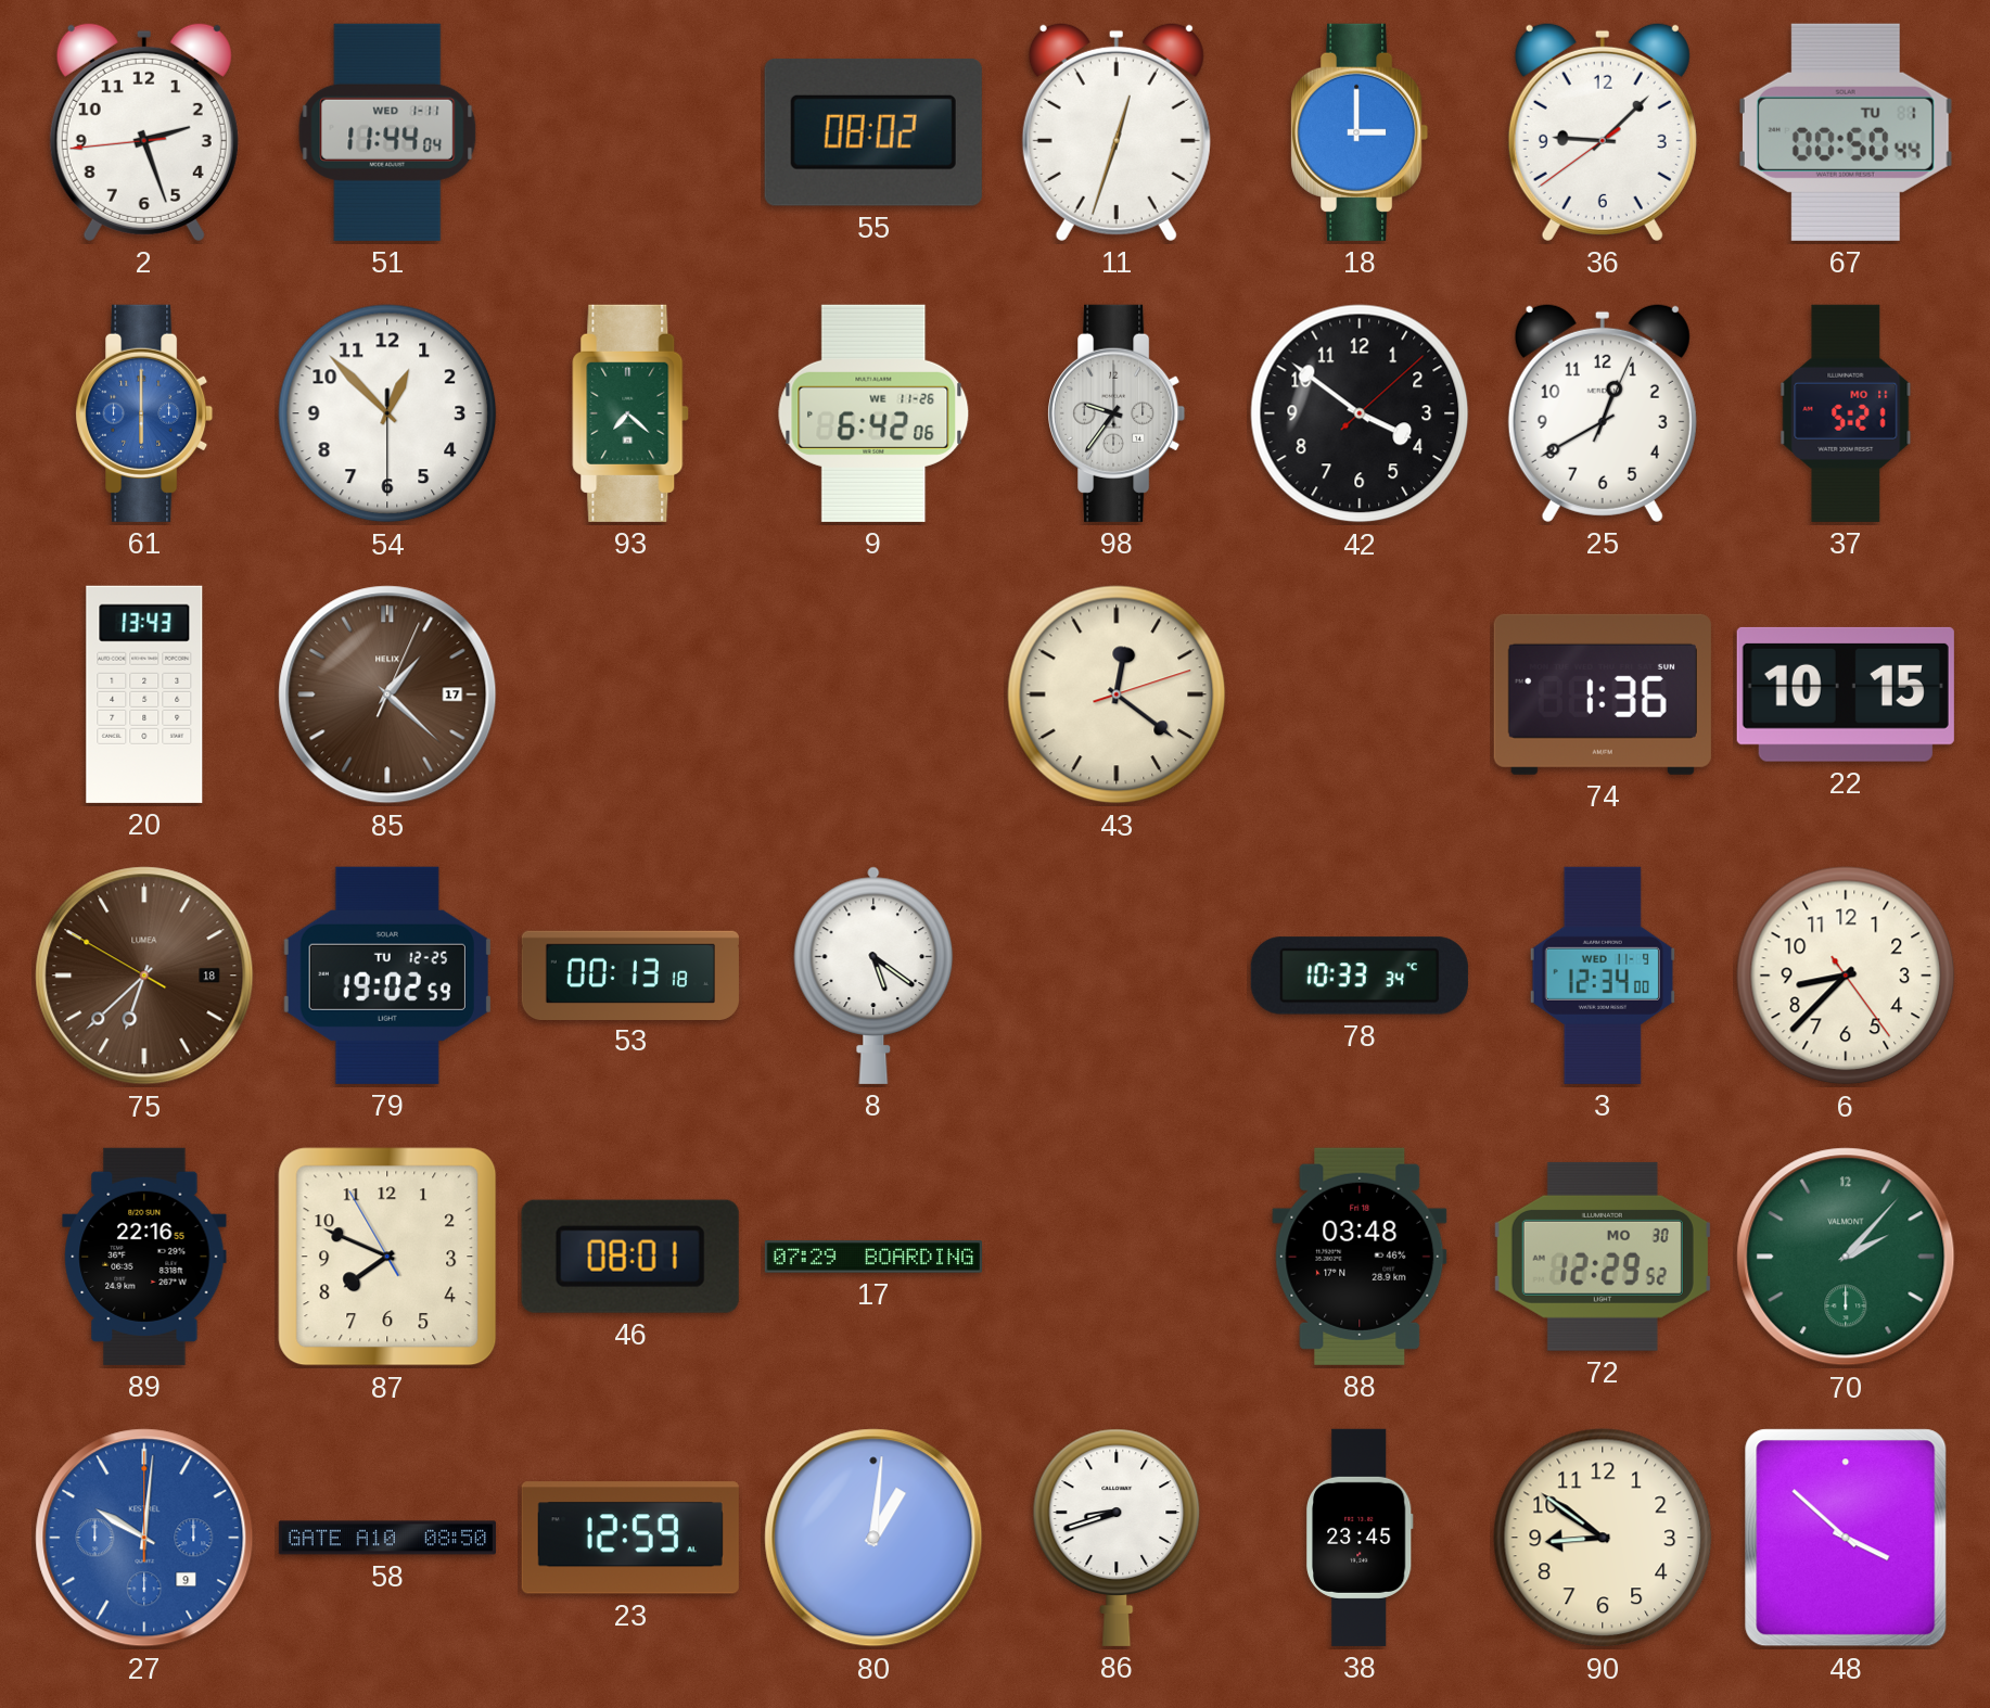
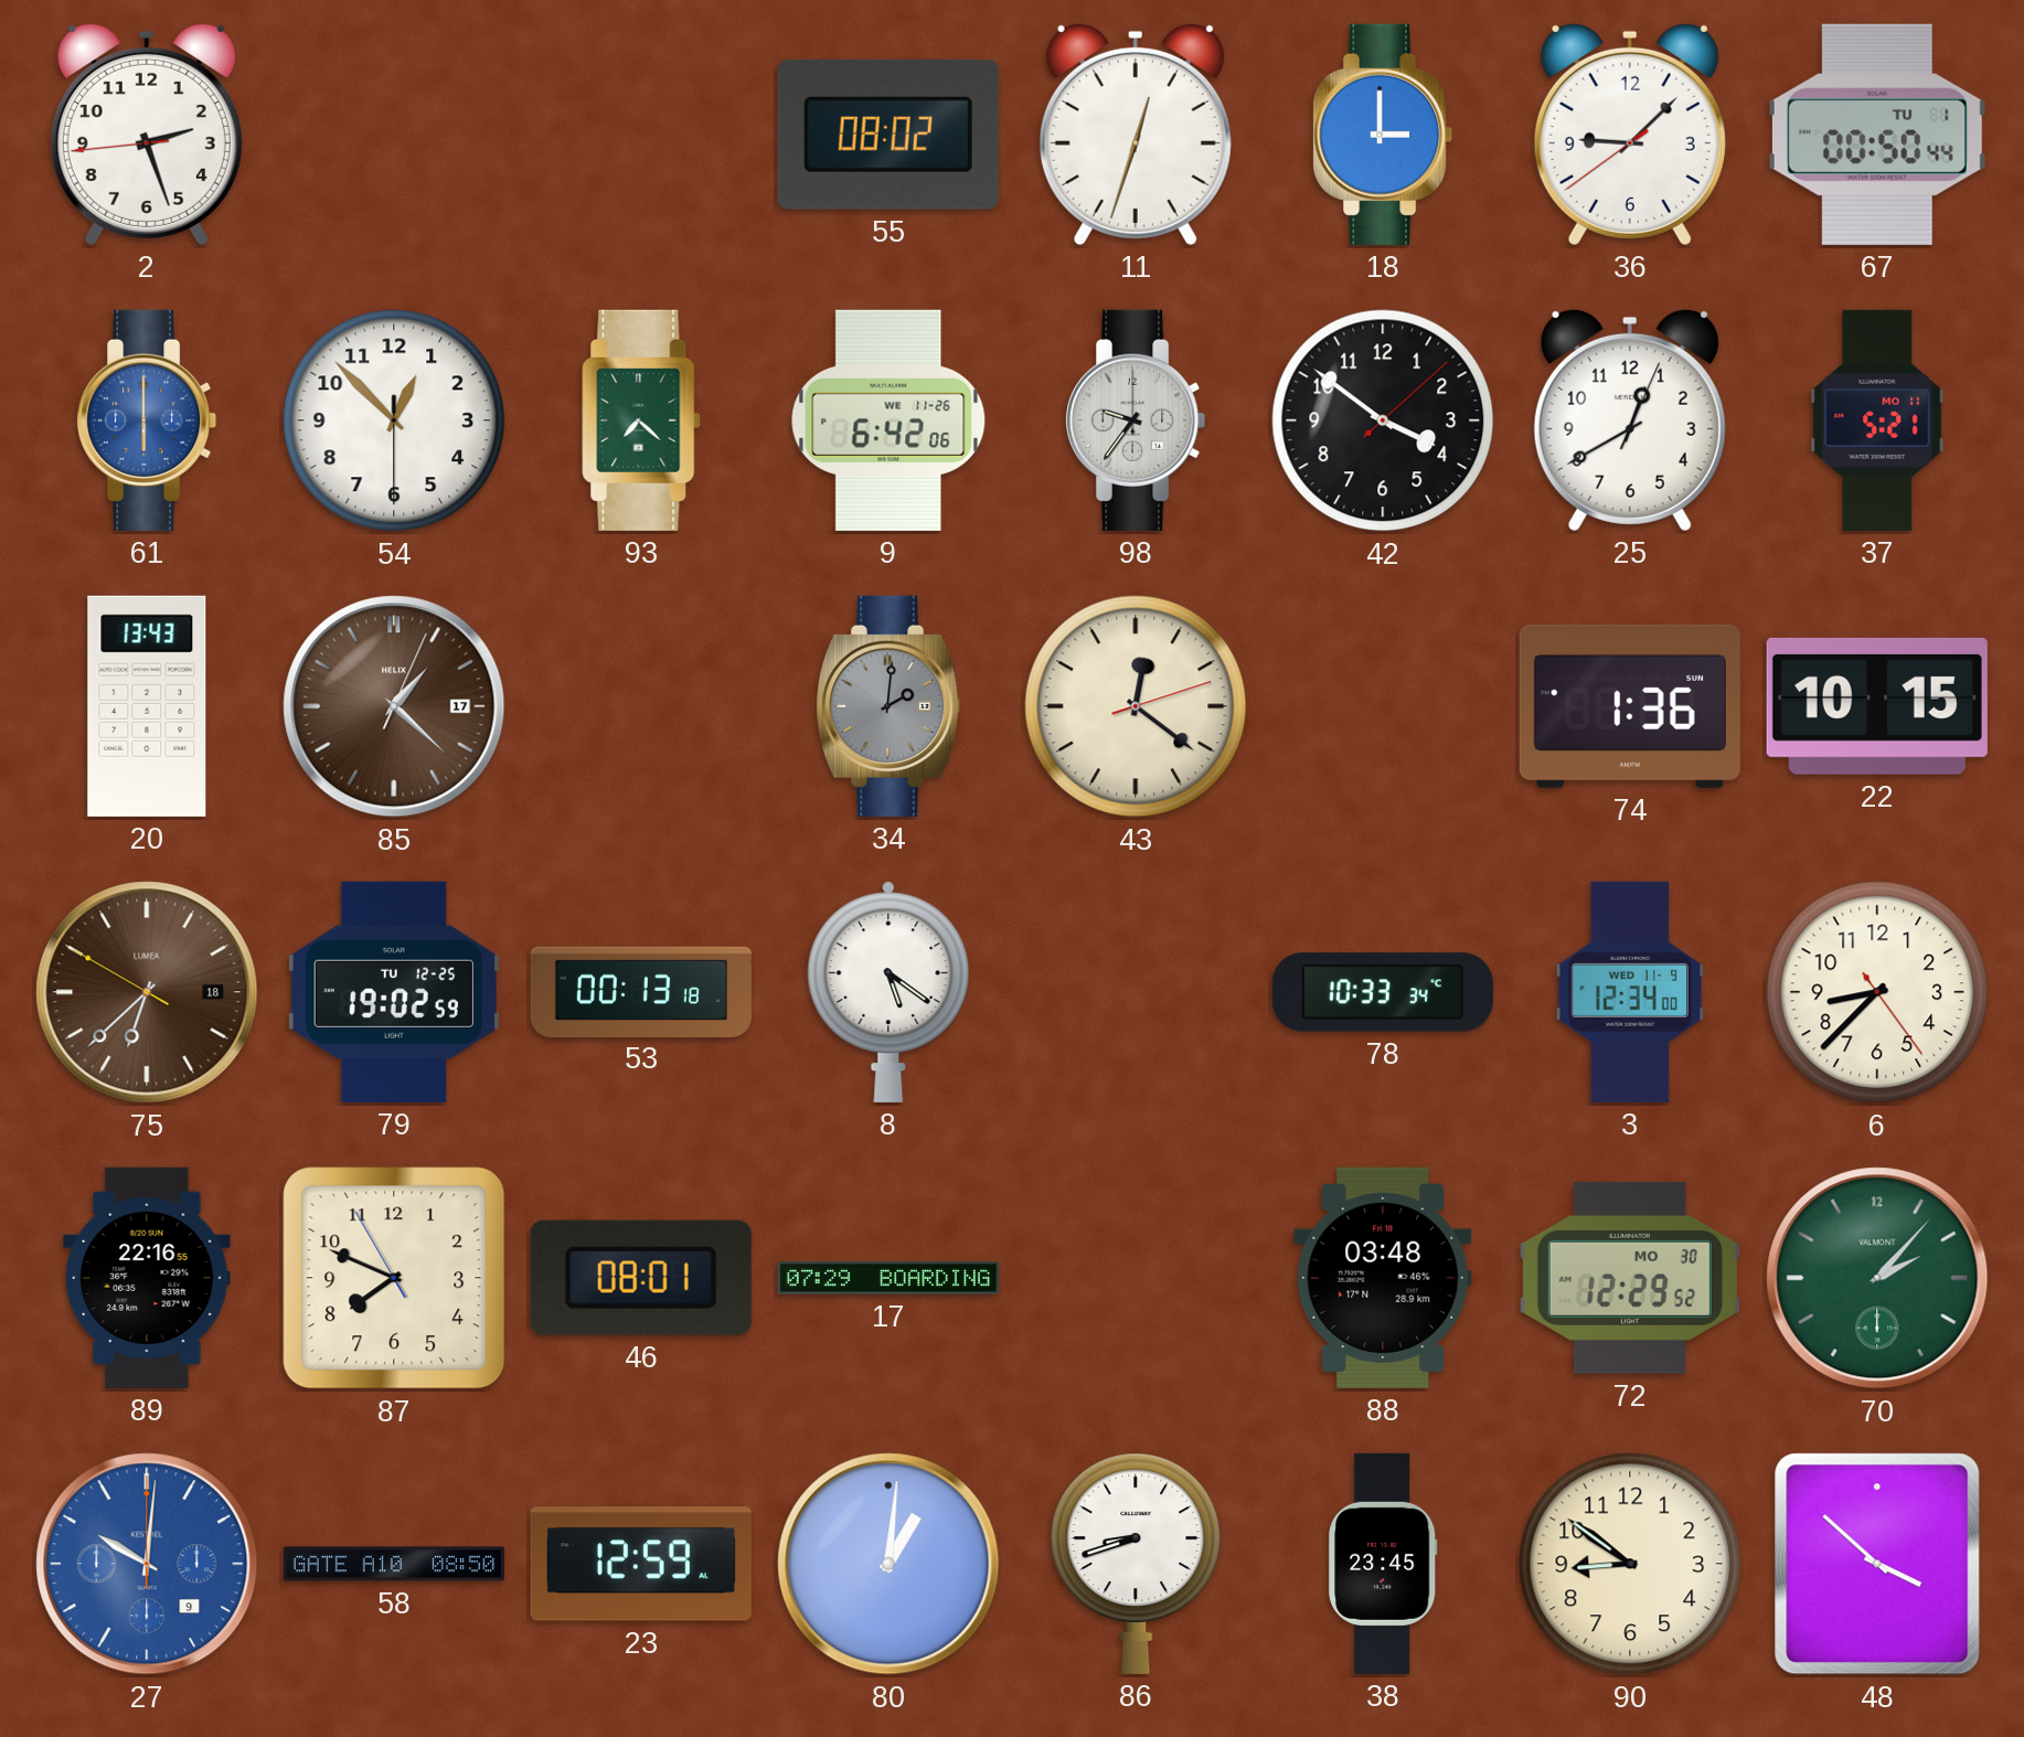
51: 11:44 -> none
34: none -> 2:01
